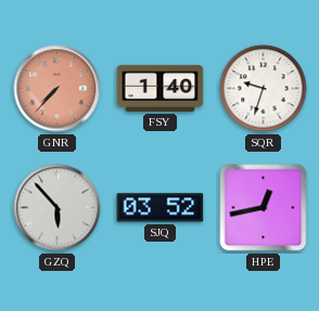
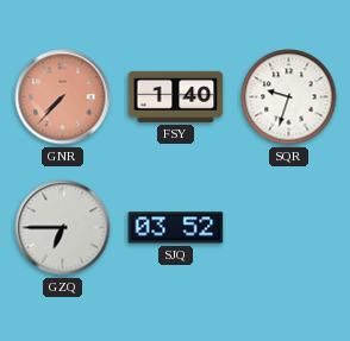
GZQ: 5:53 -> 6:45
HPE: 12:43 -> none
